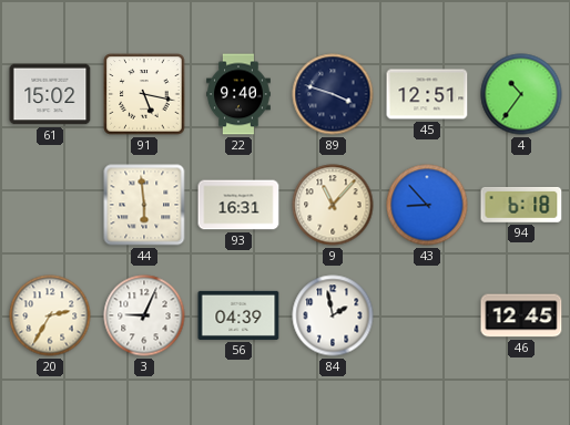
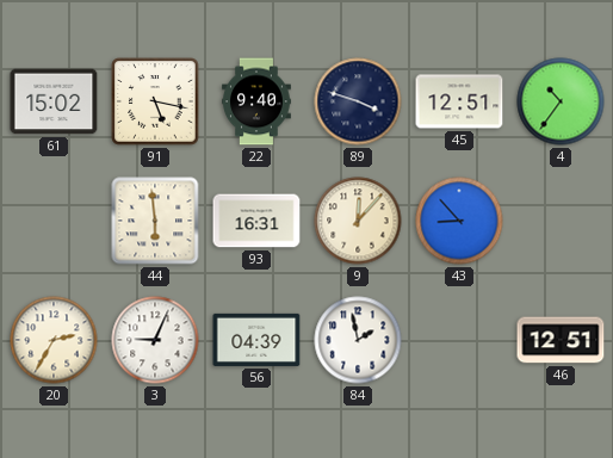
9: 11:07 -> 12:07
94: 6:18 -> none
46: 12:45 -> 12:51
